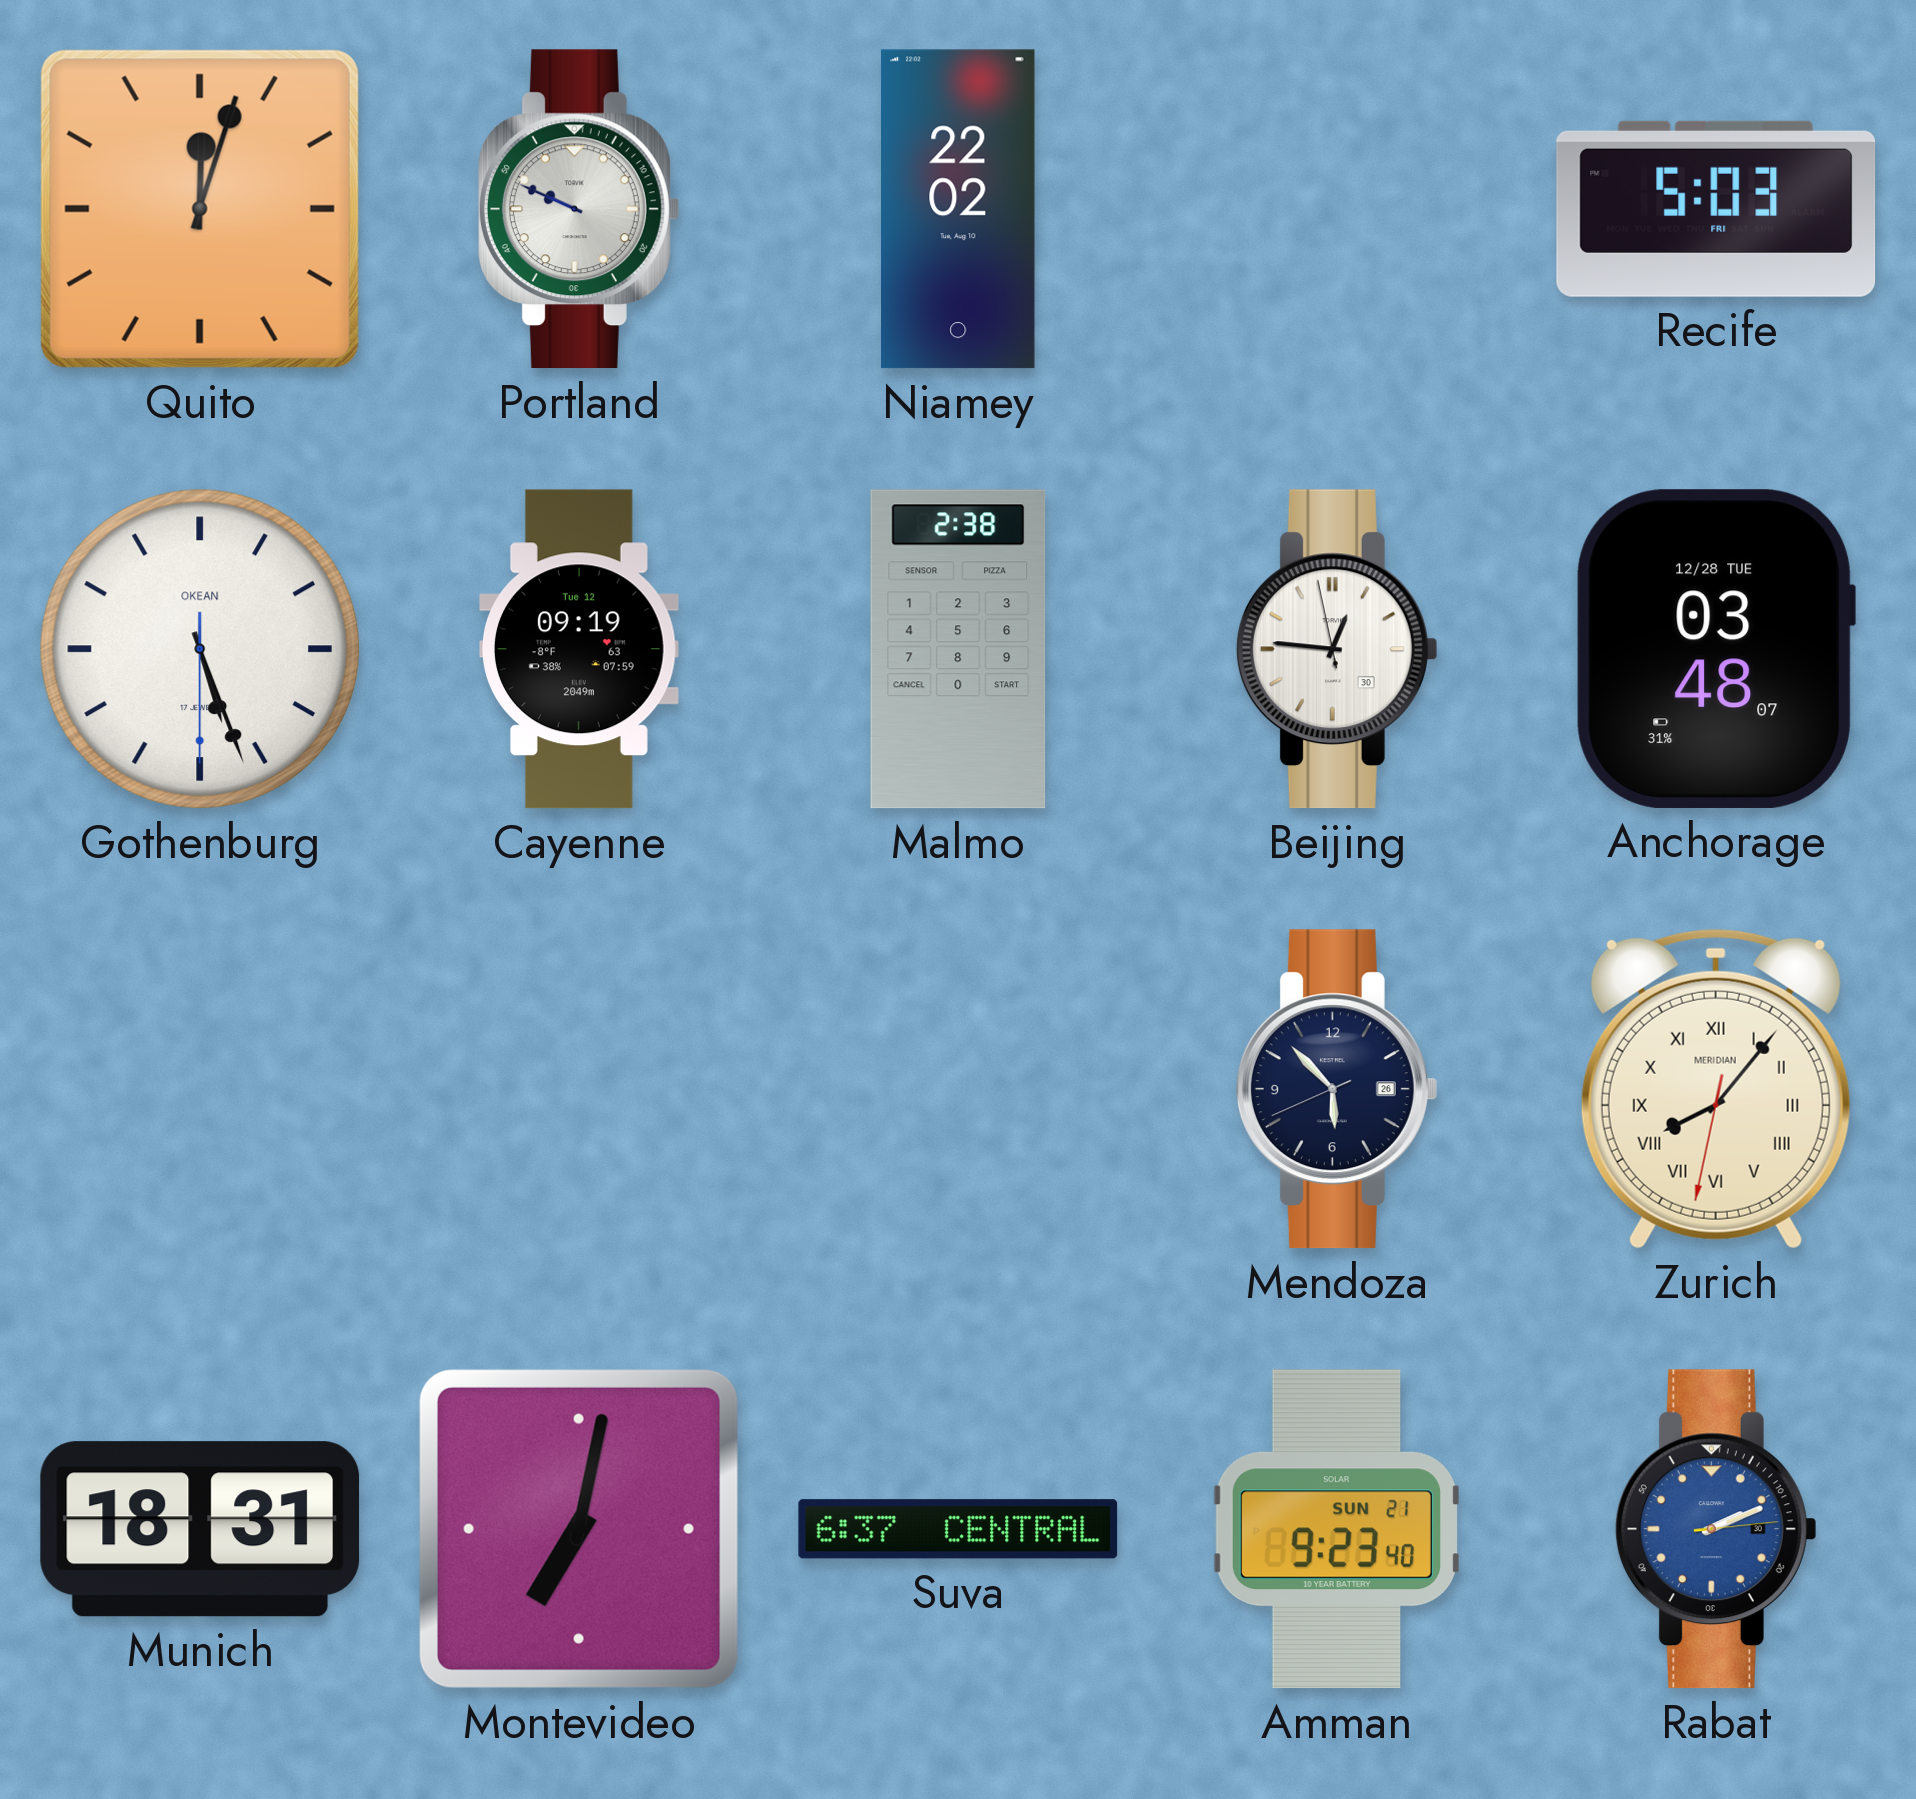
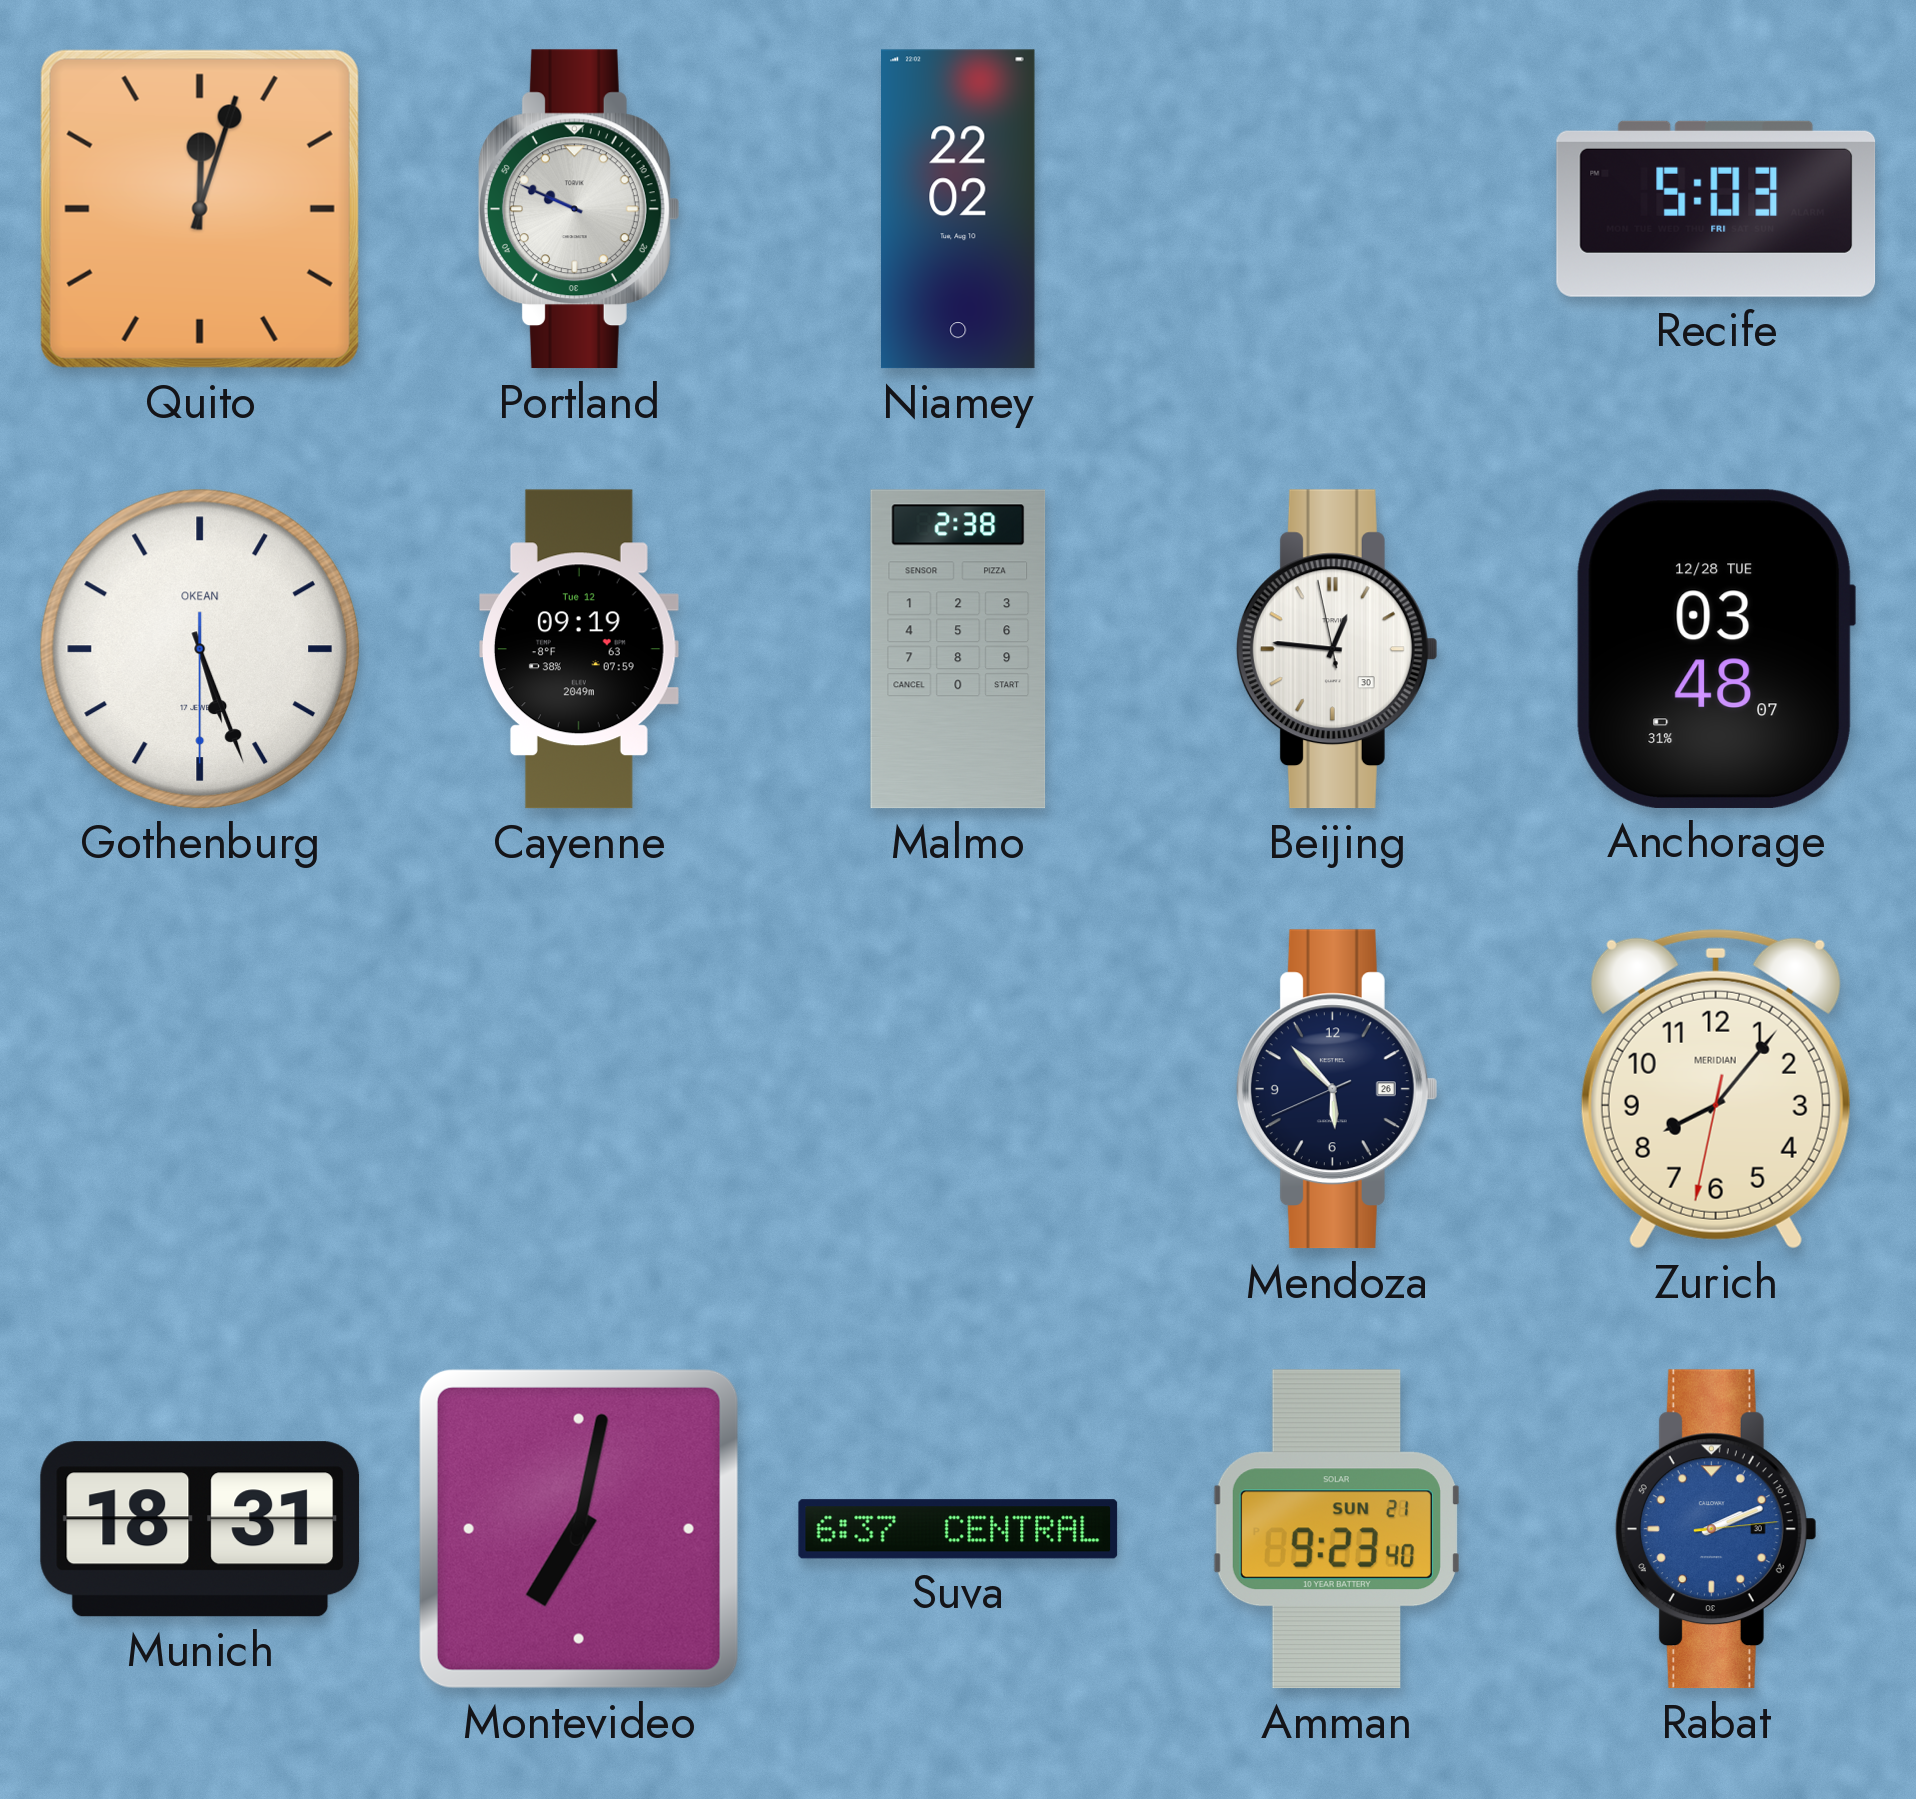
Zurich numerals: Roman -> Arabic
